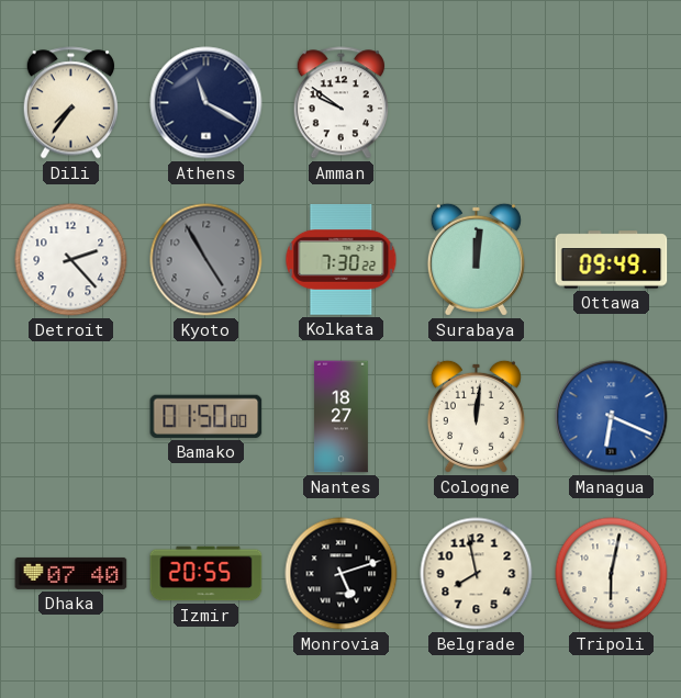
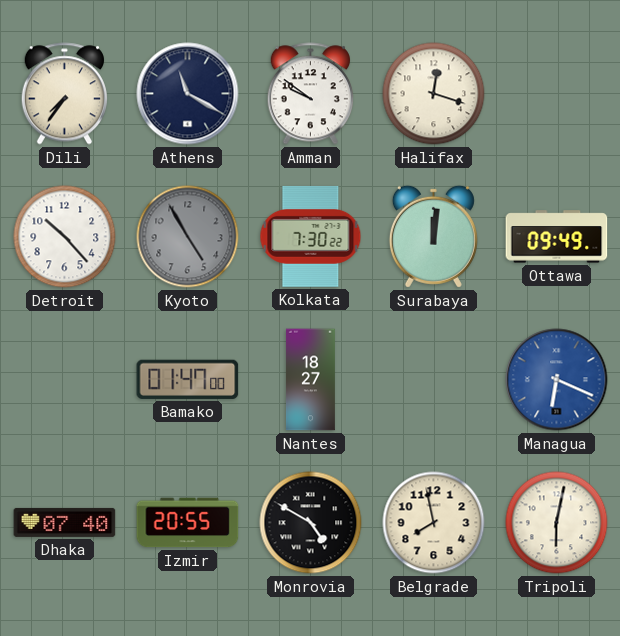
Halifax: none -> 12:18
Detroit: 2:23 -> 10:23
Bamako: 01:50 -> 01:47
Cologne: 12:01 -> none
Monrovia: 5:12 -> 4:50
